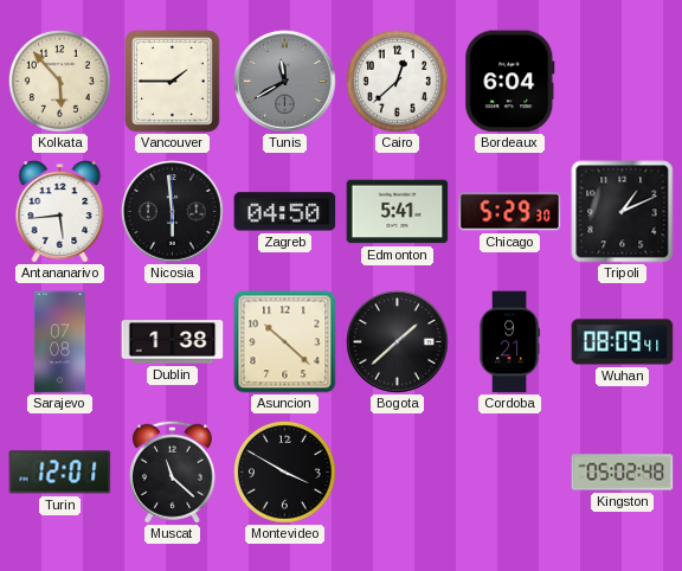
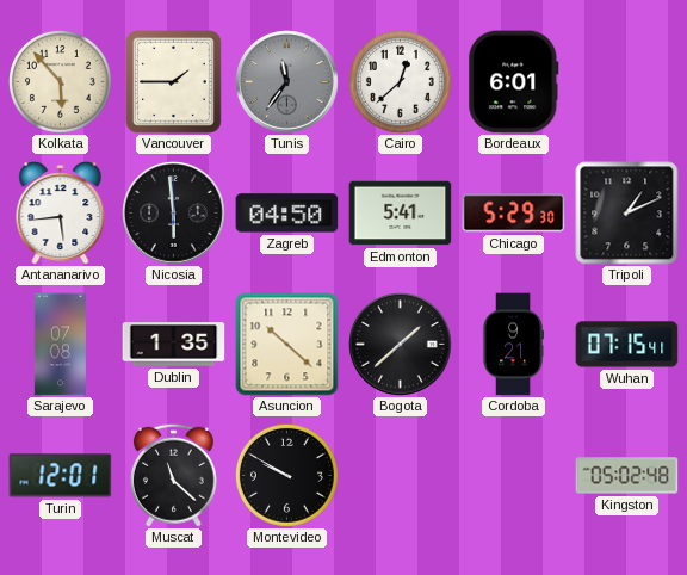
Tunis: 11:40 -> 11:36
Bordeaux: 6:04 -> 6:01
Dublin: 1:38 -> 1:35
Wuhan: 08:09 -> 07:15
Montevideo: 3:50 -> 9:50
